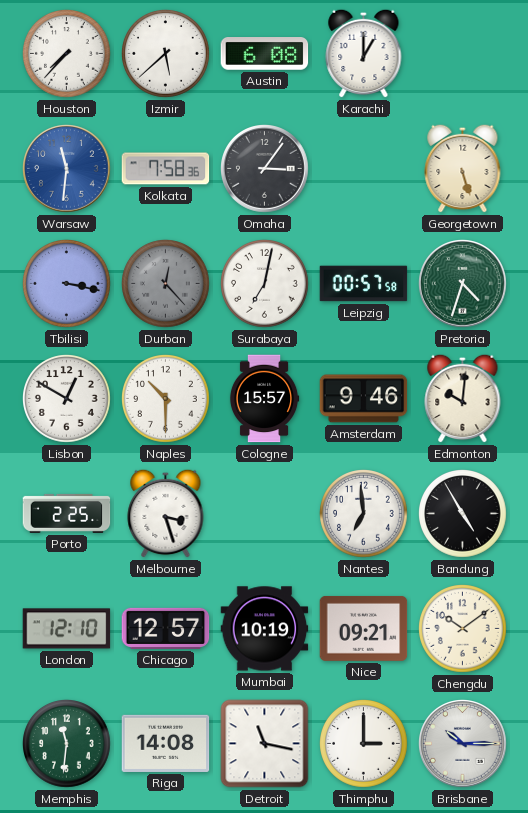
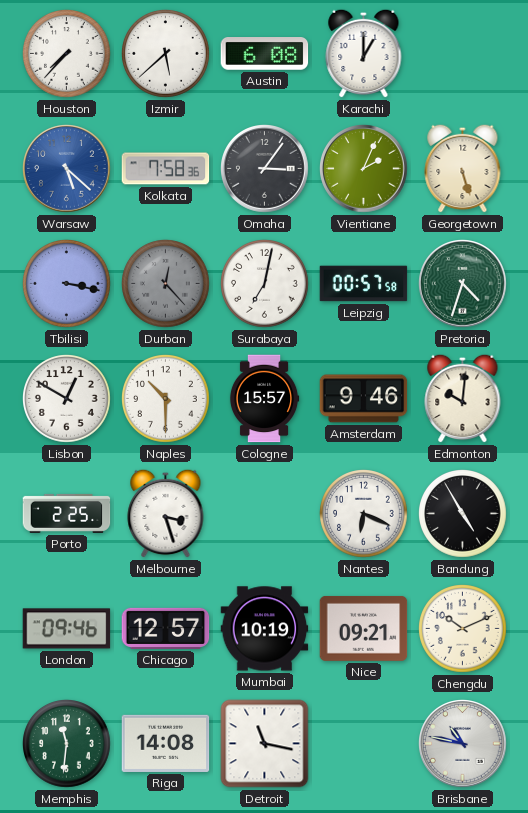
Warsaw: 11:31 -> 5:22
Vientiane: none -> 2:04
Nantes: 6:59 -> 6:19
London: 12:10 -> 09:46
Chengdu: 10:09 -> 10:11
Thimphu: 3:00 -> none
Brisbane: 10:15 -> 10:47
